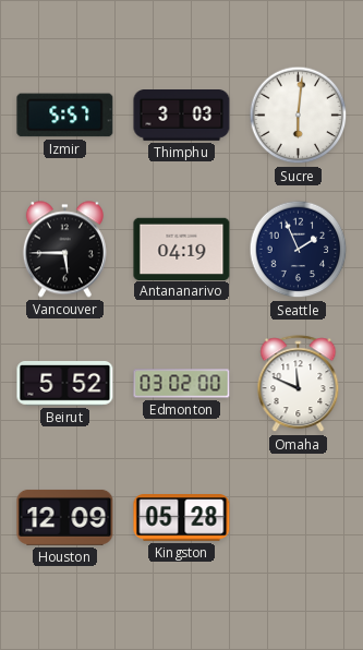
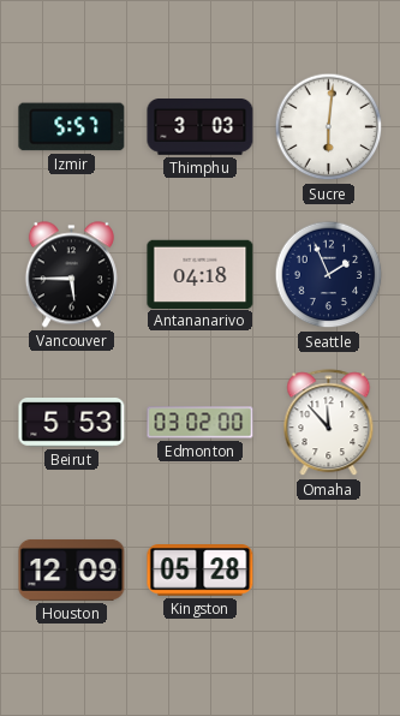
Antananarivo: 04:19 -> 04:18
Beirut: 5:52 -> 5:53
Omaha: 11:49 -> 11:53
